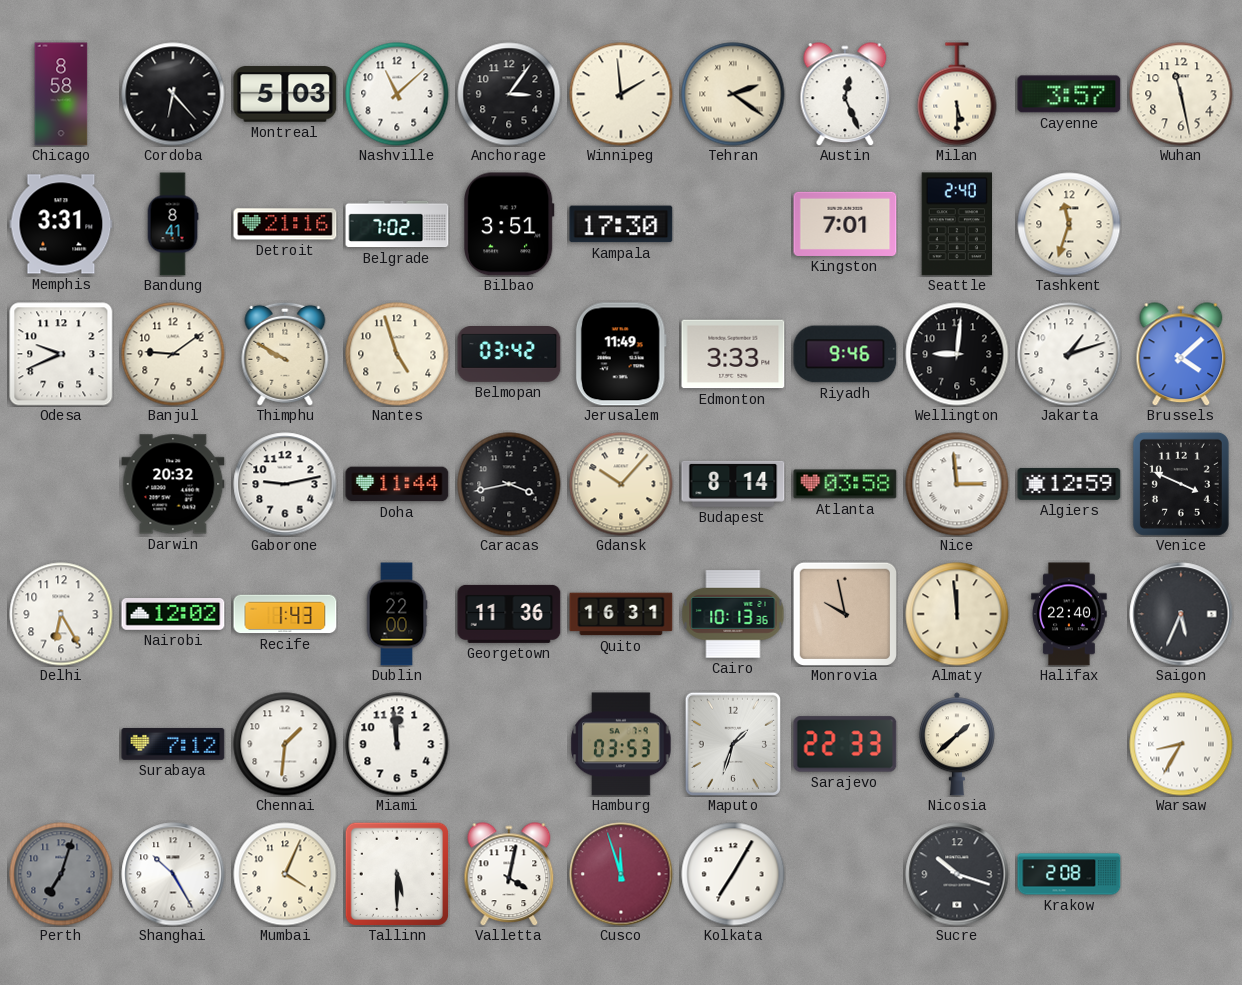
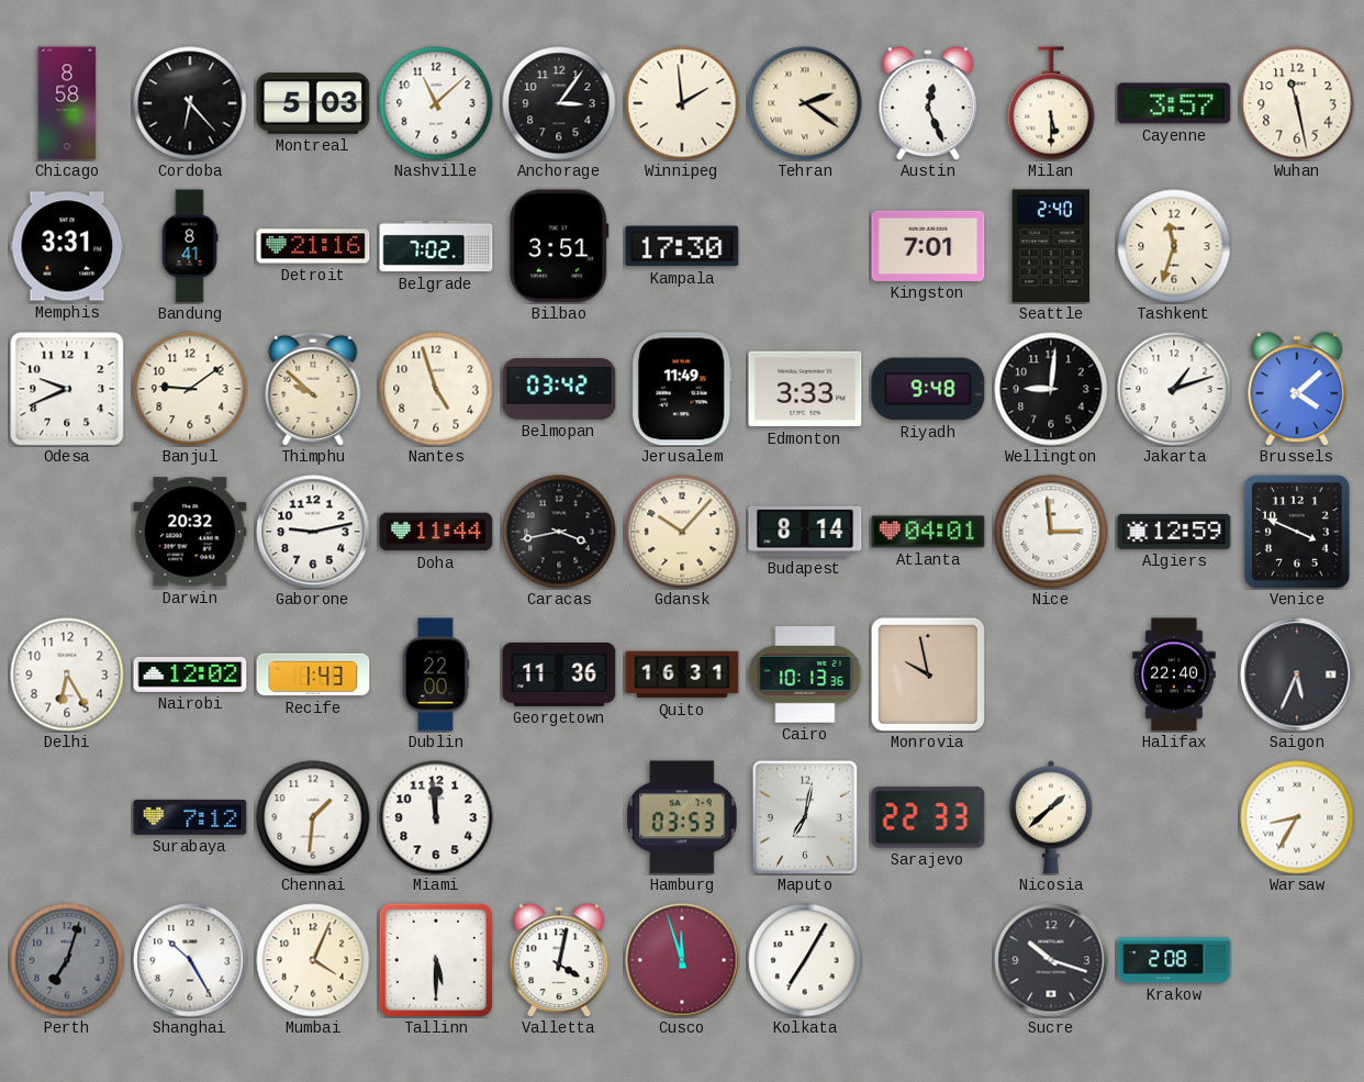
Thimphu: 9:50 -> 9:52
Riyadh: 9:46 -> 9:48
Atlanta: 03:58 -> 04:01
Almaty: 11:59 -> none
Maputo: 1:33 -> 7:02
